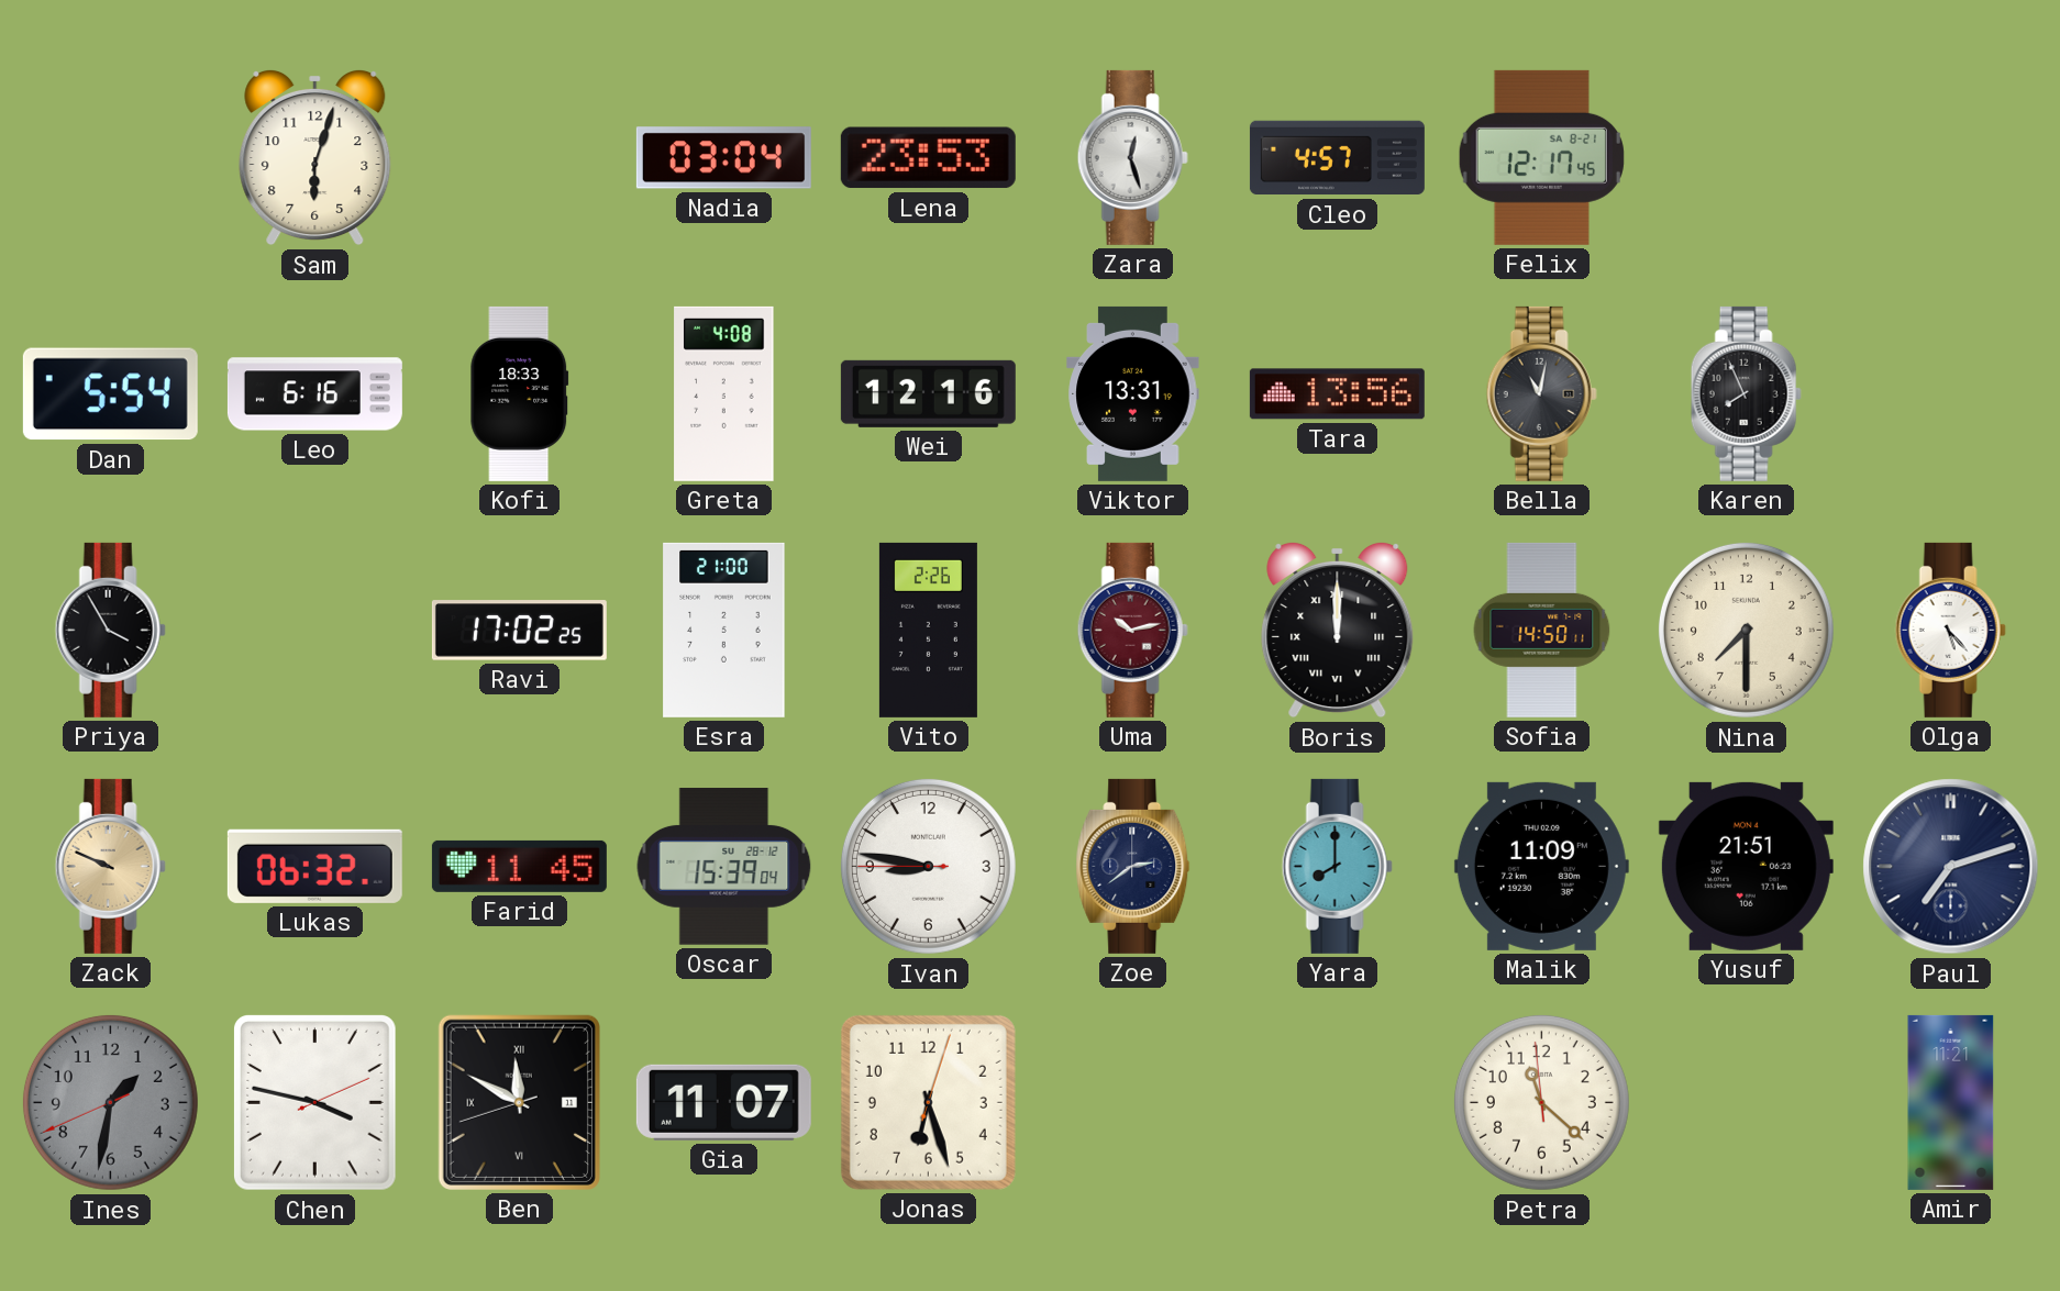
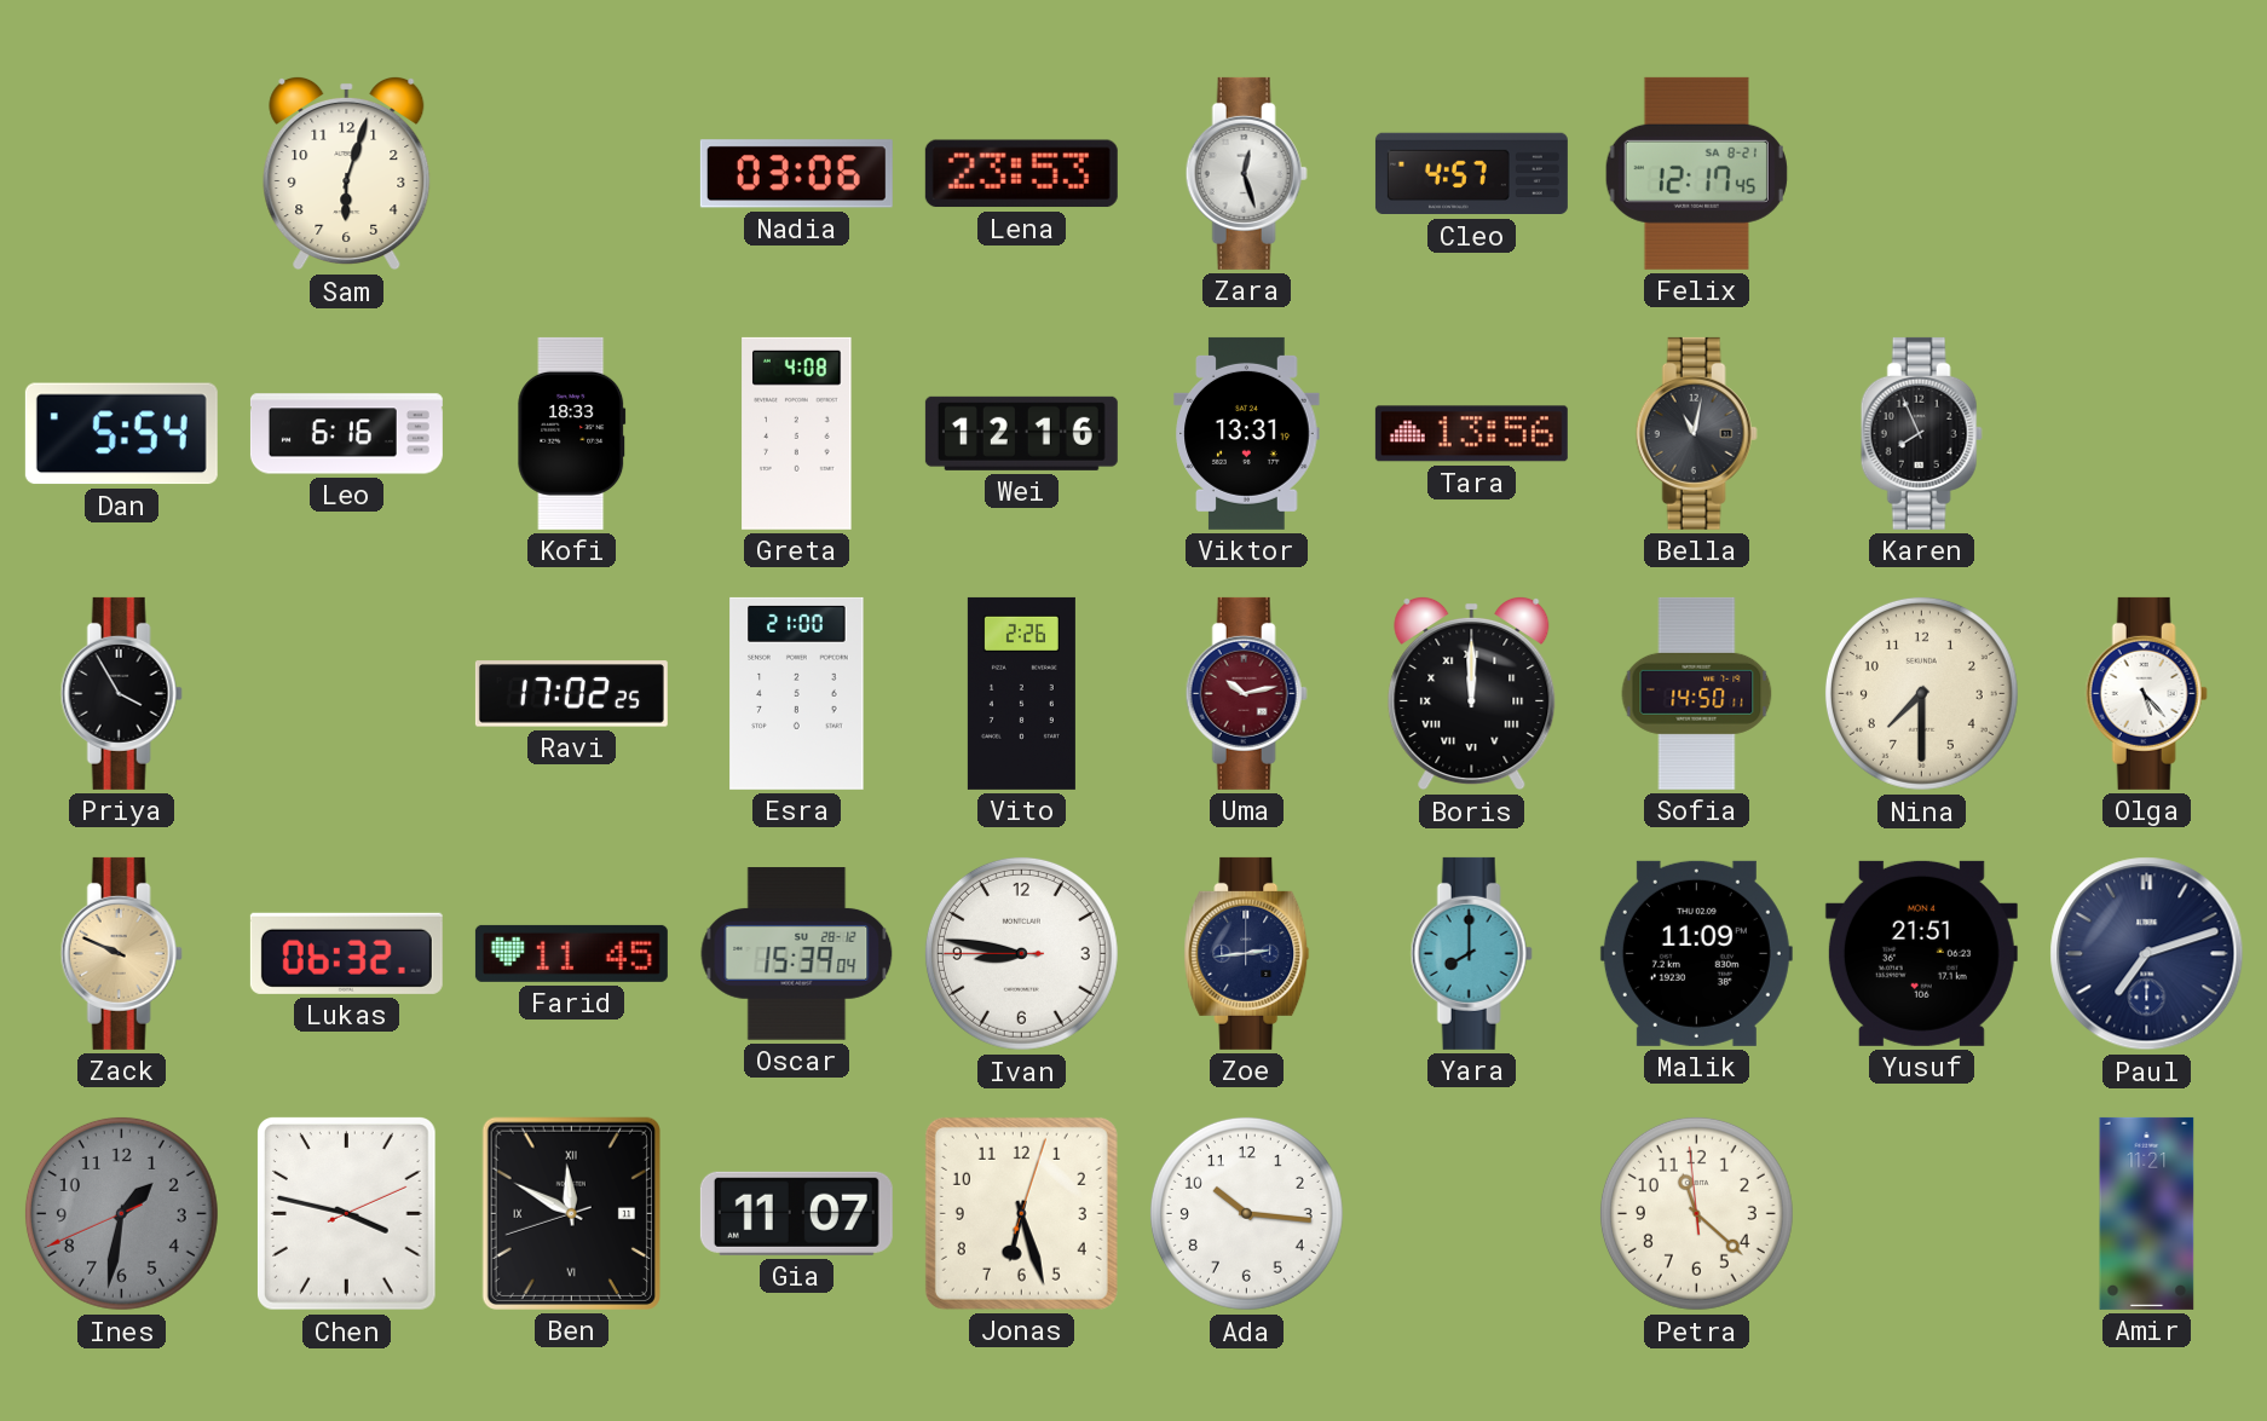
Nadia: 03:04 -> 03:06
Zoe: 2:39 -> 2:44
Ada: none -> 10:16
